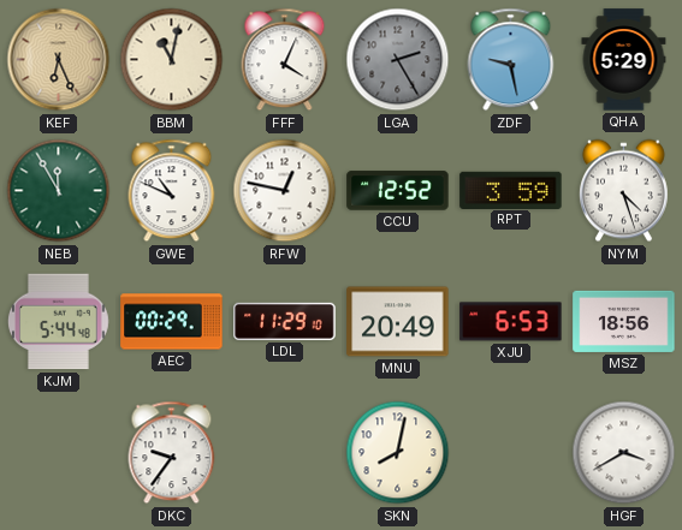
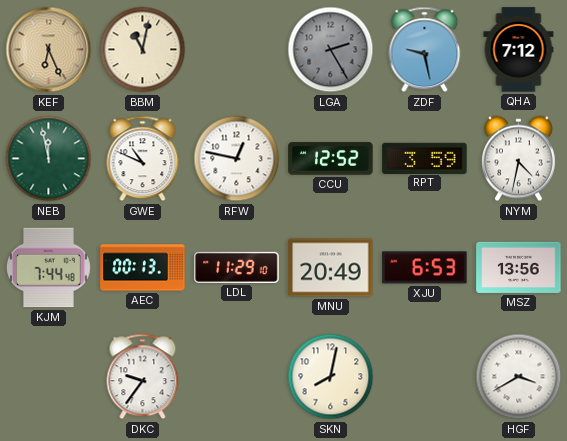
FFF: 4:04 -> none
QHA: 5:29 -> 7:12
NEB: 11:55 -> 11:58
NYM: 4:27 -> 4:32
KJM: 5:44 -> 7:44
AEC: 00:29 -> 00:13
MSZ: 18:56 -> 13:56
